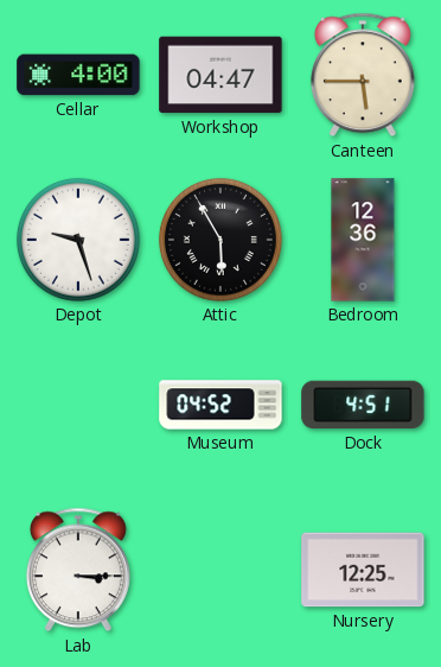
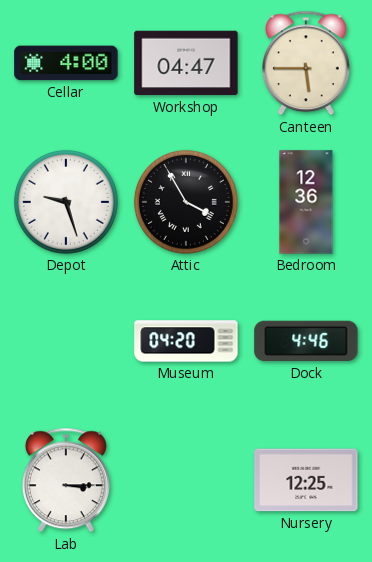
Attic: 5:55 -> 3:55
Museum: 04:52 -> 04:20
Dock: 4:51 -> 4:46
